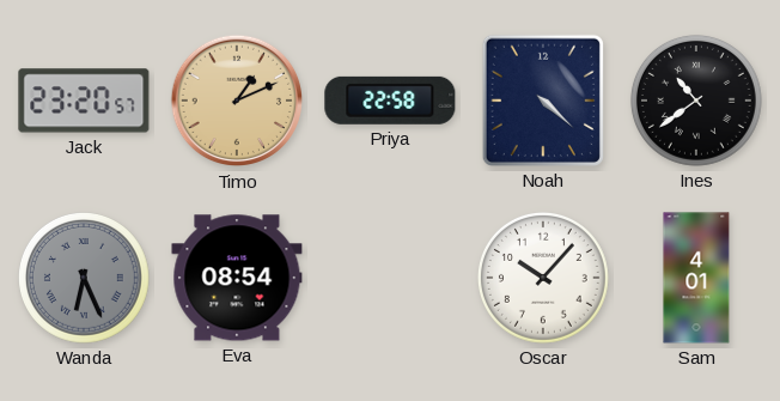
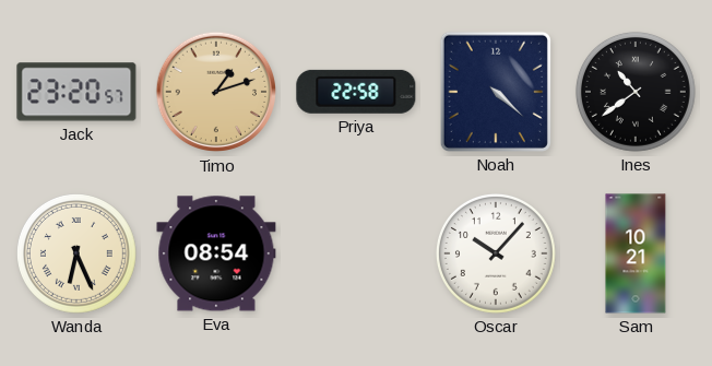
Timo: 1:11 -> 1:12
Wanda dial: grey -> cream
Sam: 4:01 -> 10:21
